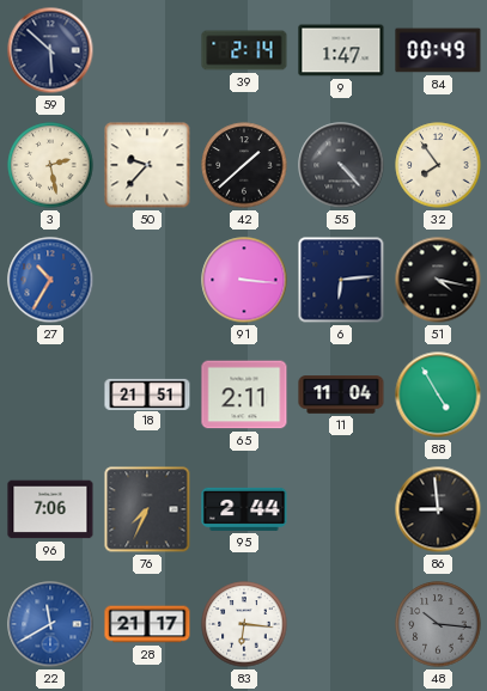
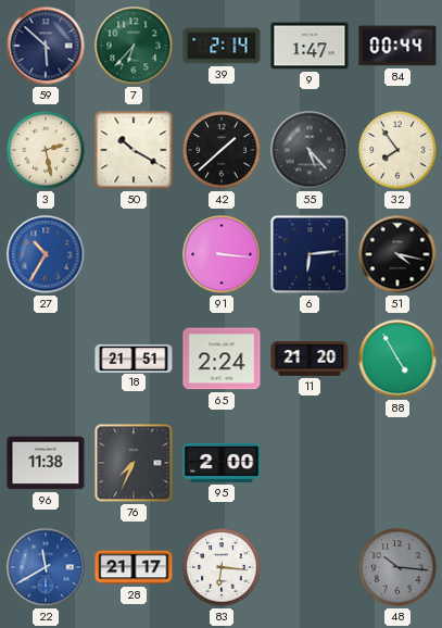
7: none -> 6:37
84: 00:49 -> 00:44
50: 9:37 -> 10:20
55: 4:23 -> 5:23
65: 2:11 -> 2:24
11: 11:04 -> 21:20
96: 7:06 -> 11:38
95: 2:44 -> 2:00
86: 8:59 -> none
